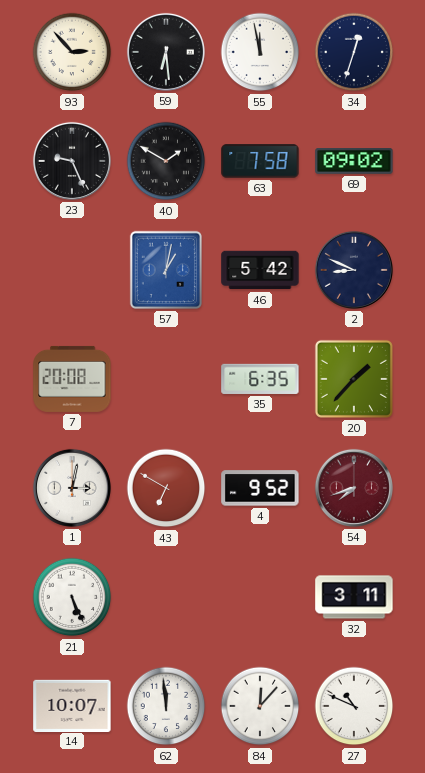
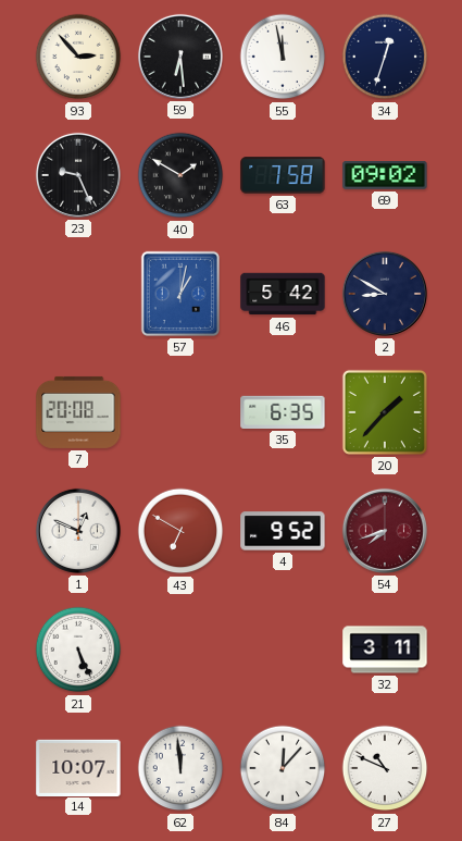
2: 8:49 -> 8:50
1: 3:02 -> 12:49
